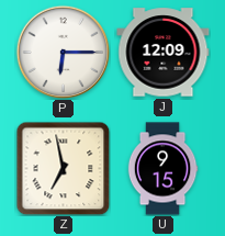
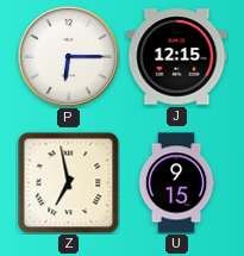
J: 12:09 -> 12:15
